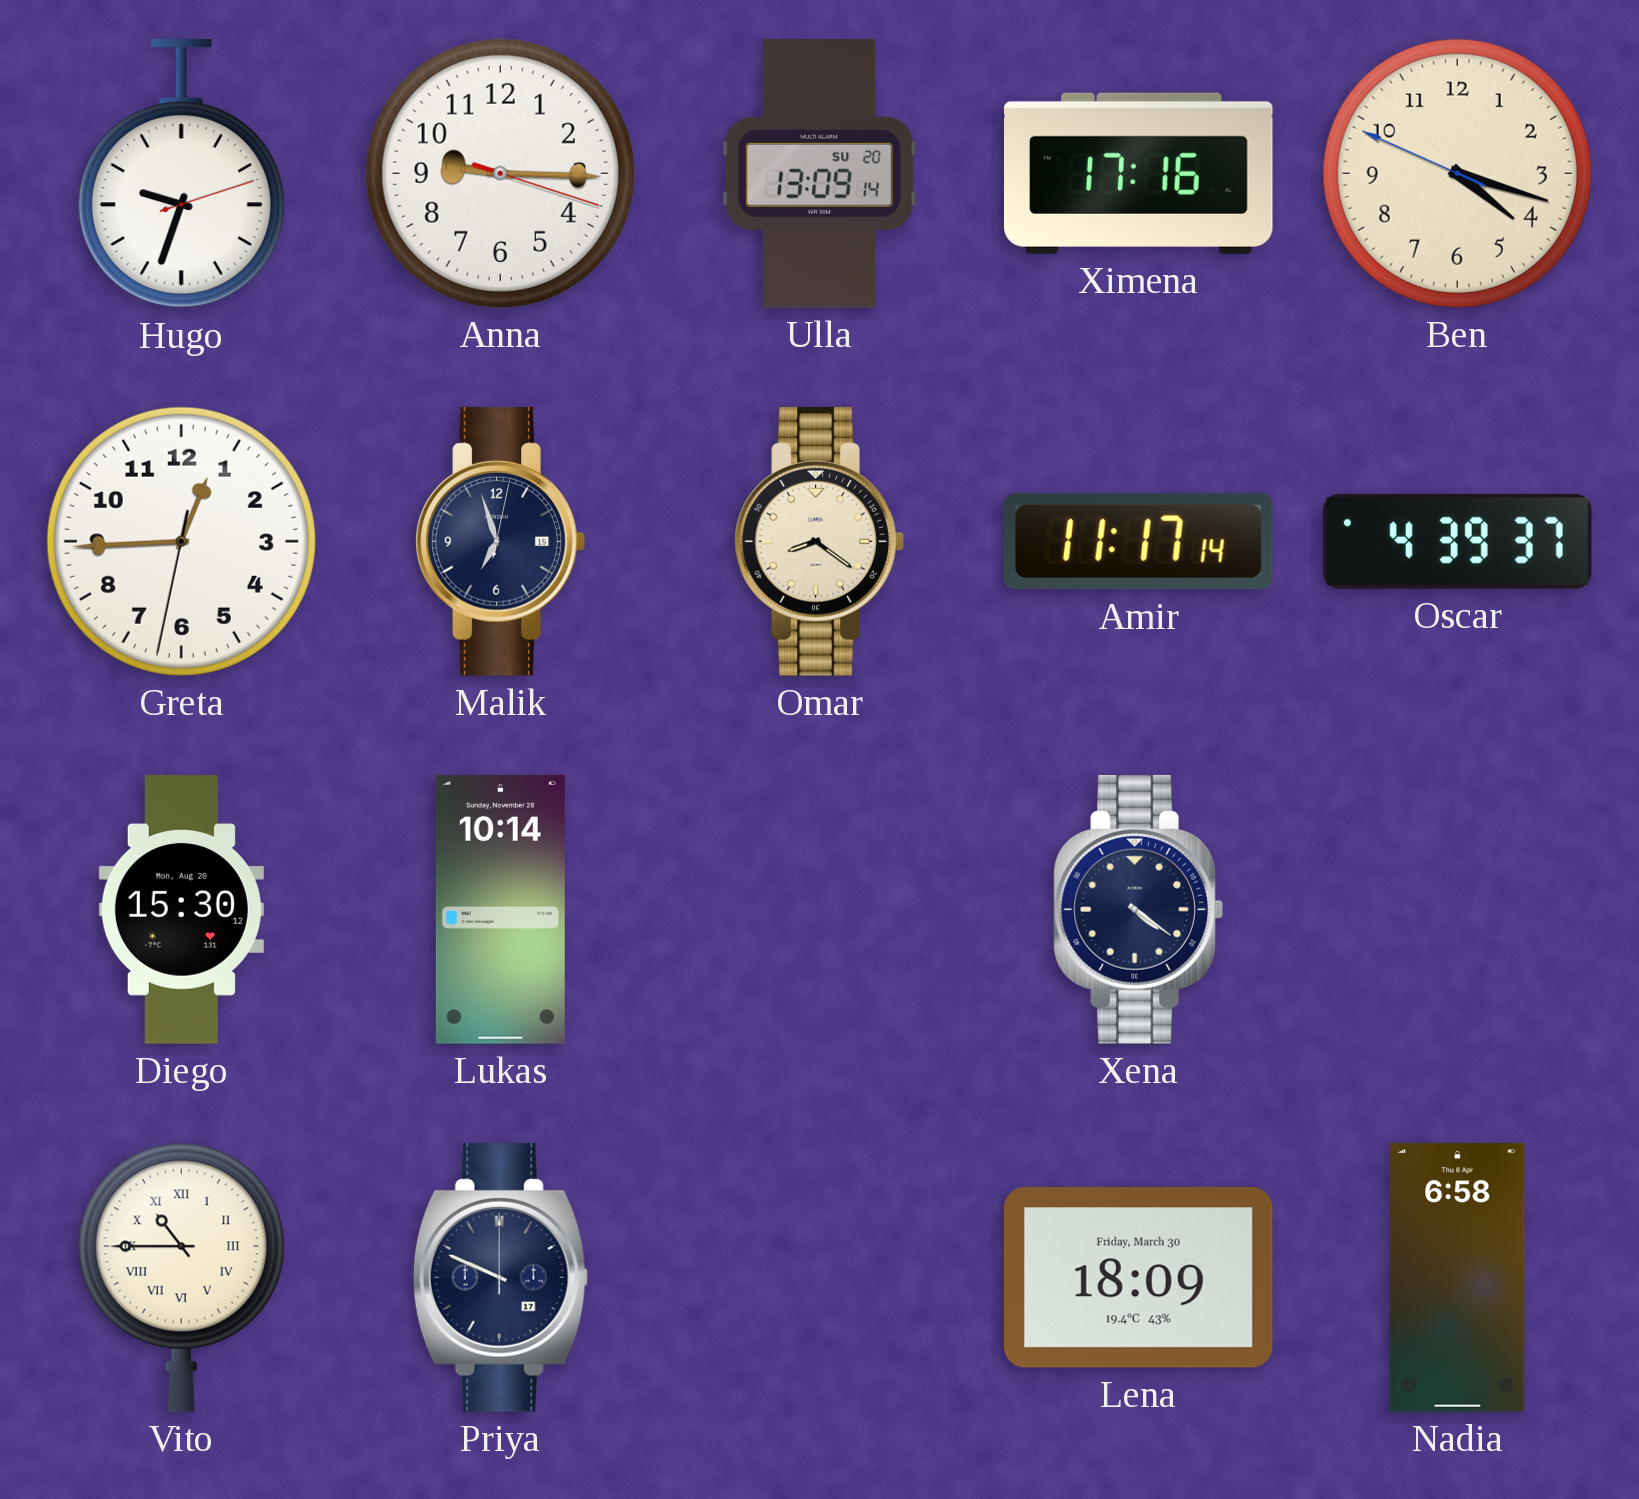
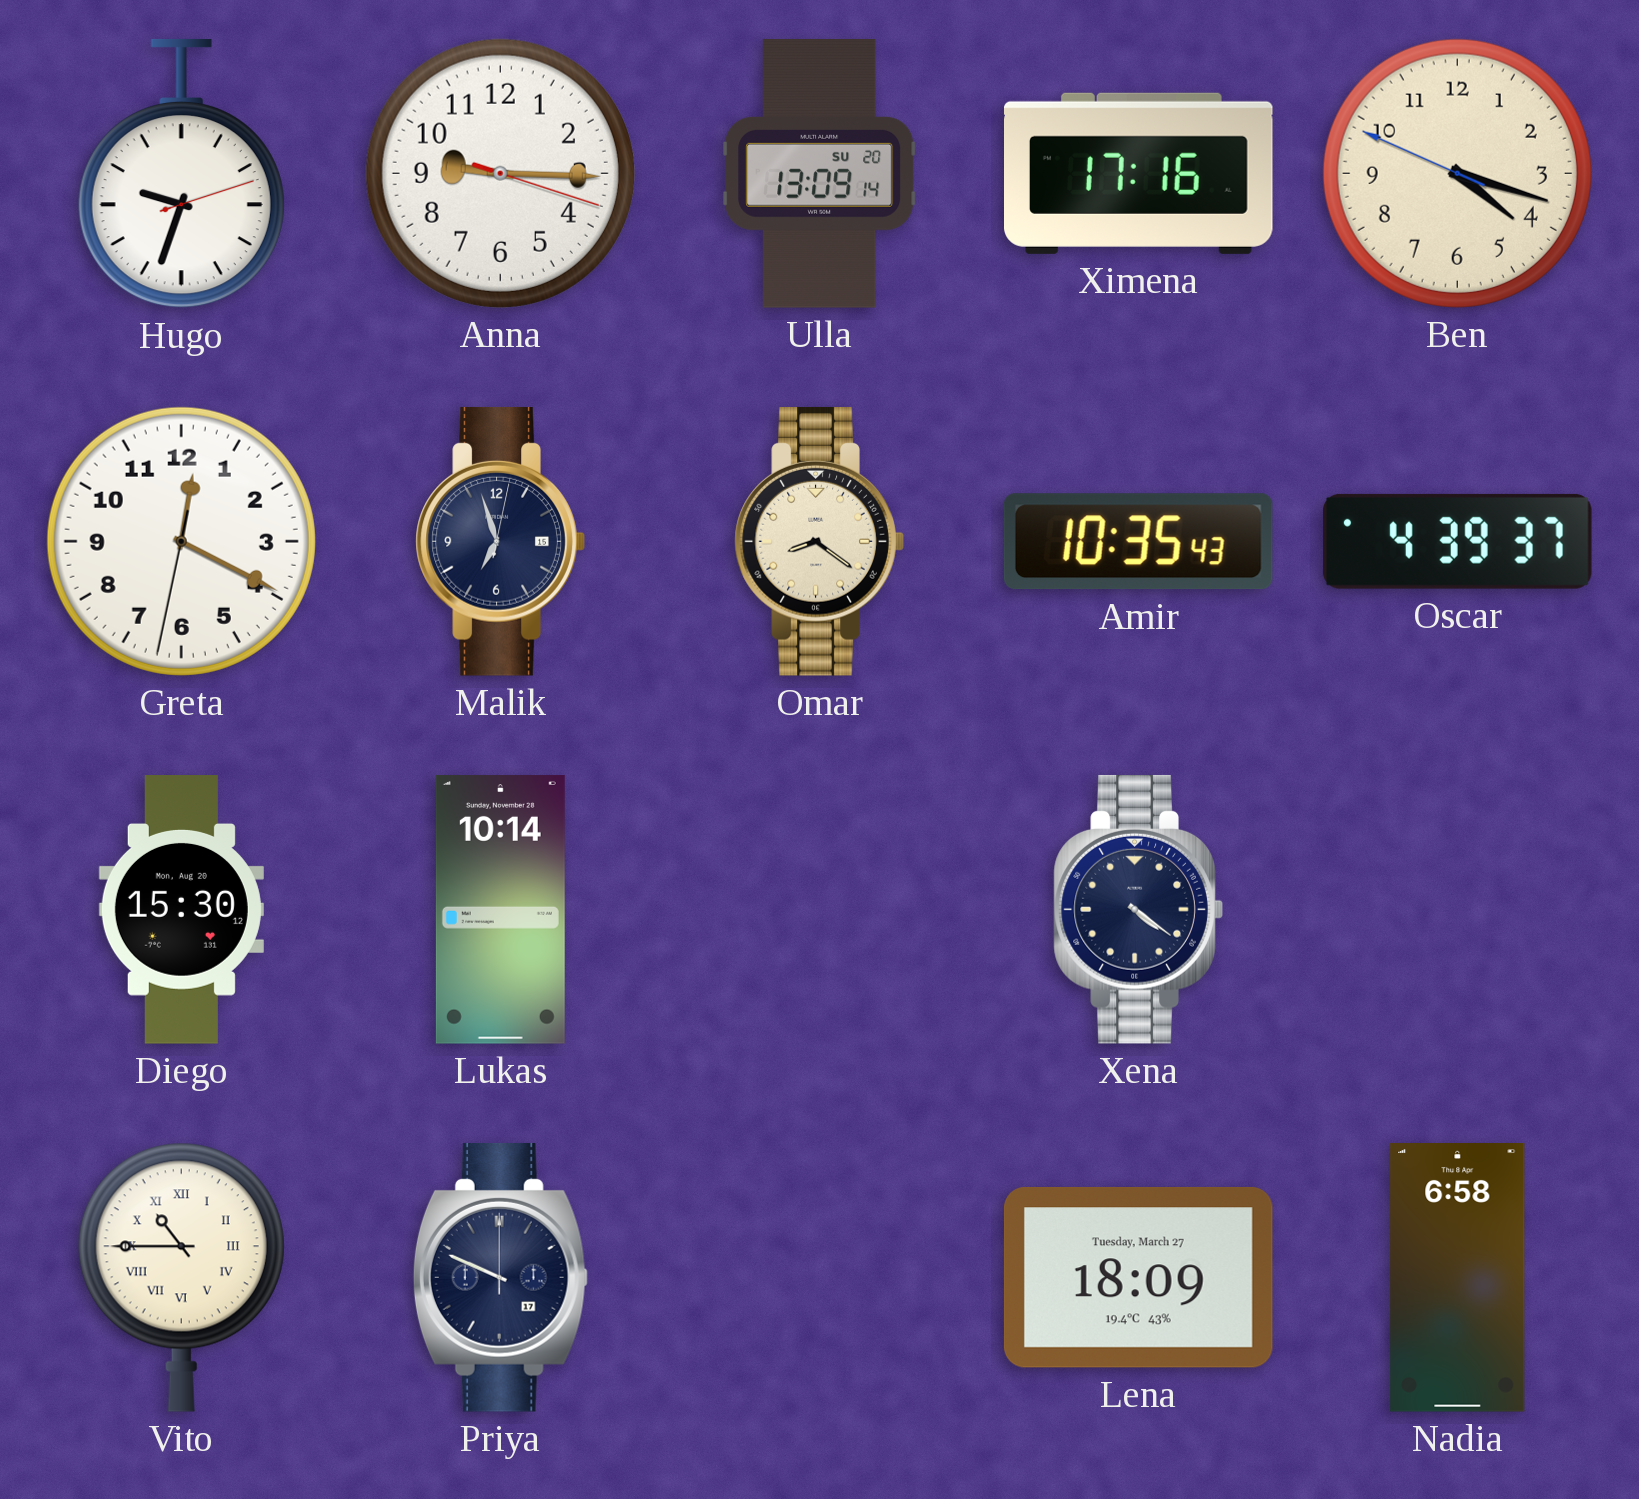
Greta: 12:44 -> 12:19
Amir: 11:17 -> 10:35
Lena date: Friday, March 30 -> Tuesday, March 27
